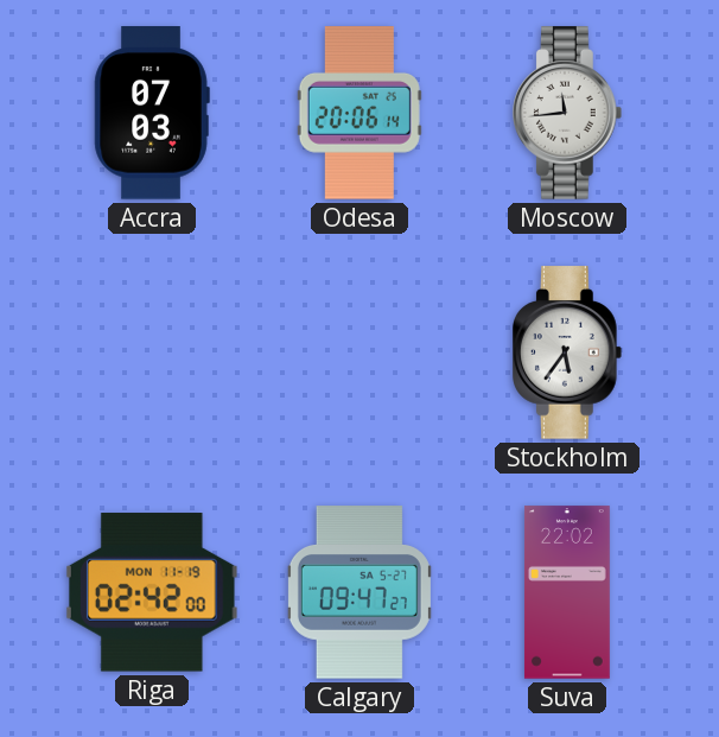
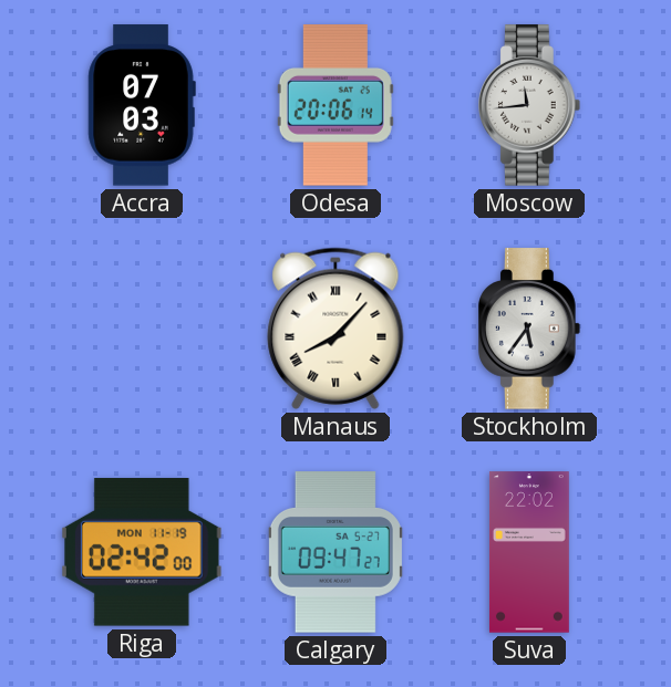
Manaus: none -> 8:07
